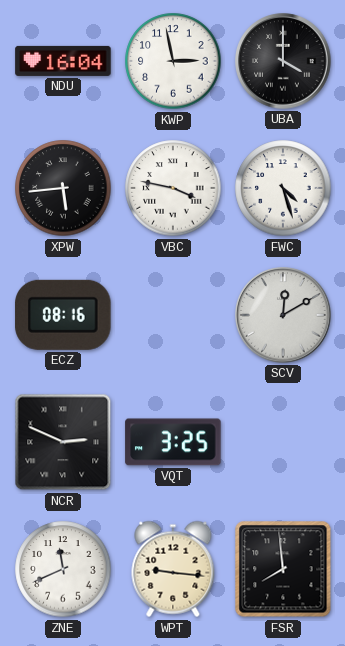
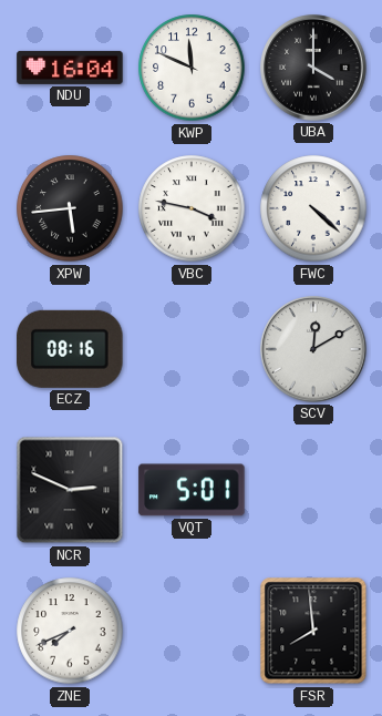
KWP: 2:58 -> 11:49
FWC: 4:27 -> 4:22
VQT: 3:25 -> 5:01
ZNE: 11:41 -> 7:41
WPT: 9:16 -> none
